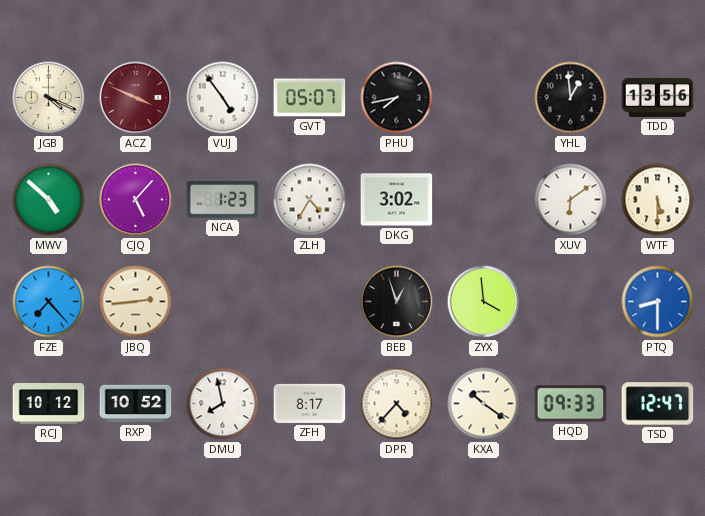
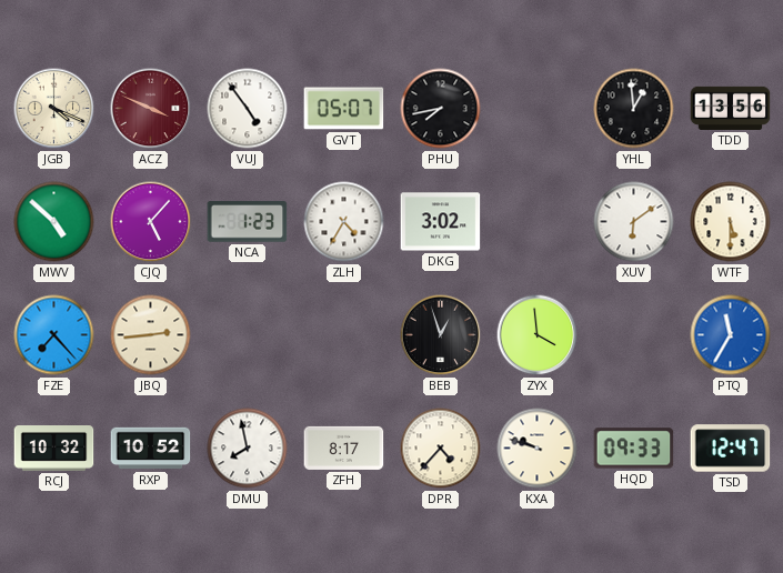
PTQ: 8:30 -> 11:35
RCJ: 10:12 -> 10:32
KXA: 10:21 -> 9:48
